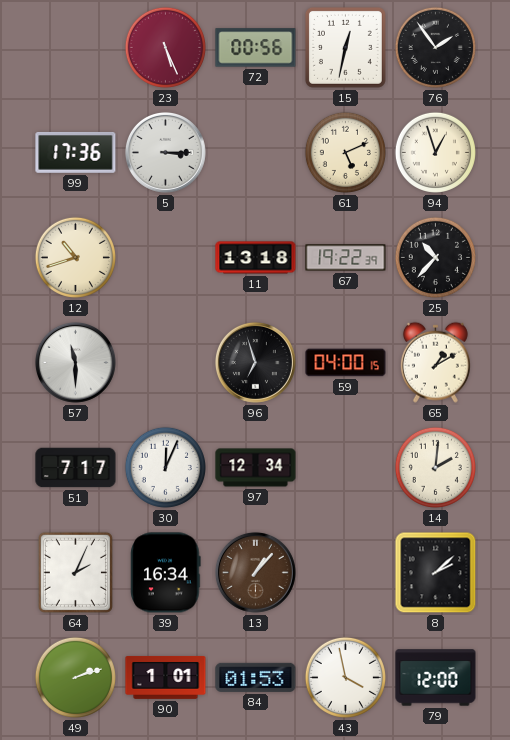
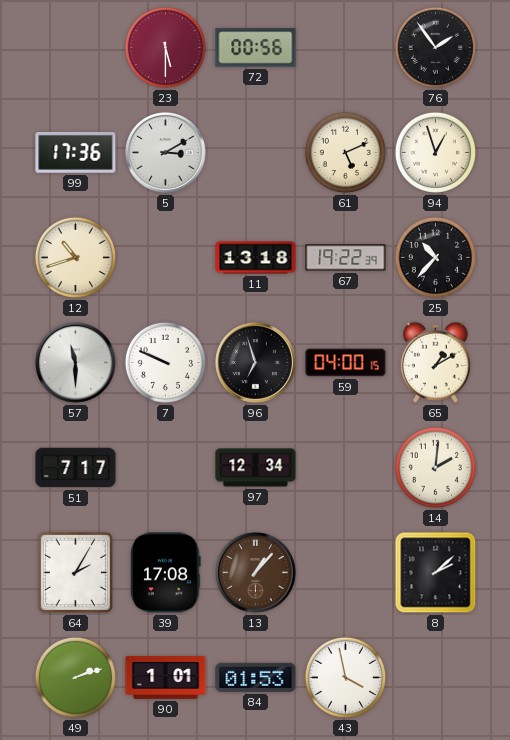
23: 5:26 -> 5:30
15: 12:32 -> none
5: 3:15 -> 3:10
7: none -> 9:49
30: 12:04 -> none
64: 2:04 -> 2:05
39: 16:34 -> 17:08
79: 12:00 -> none
